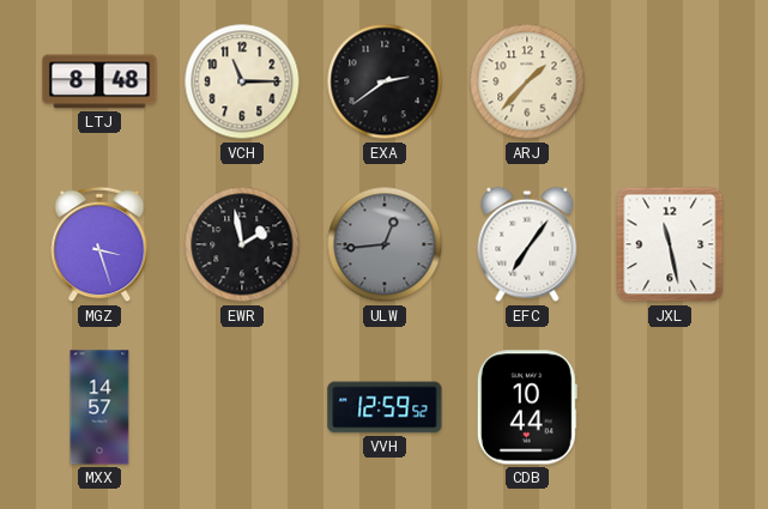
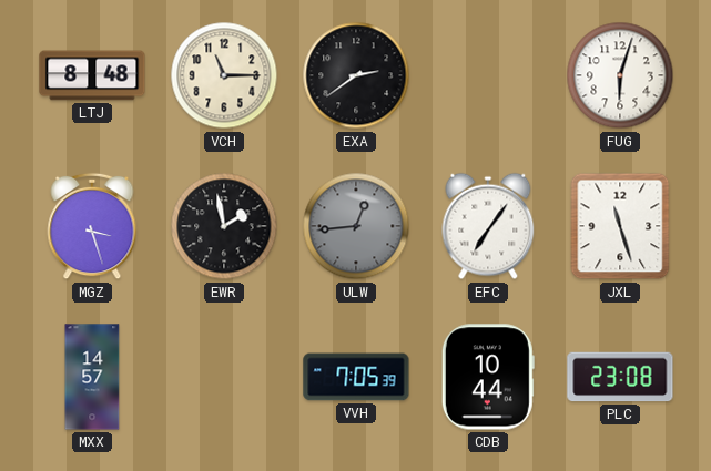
ARJ: 1:37 -> none
FUG: none -> 6:03
JXL: 11:28 -> 11:27
VVH: 12:59 -> 7:05
PLC: none -> 23:08
